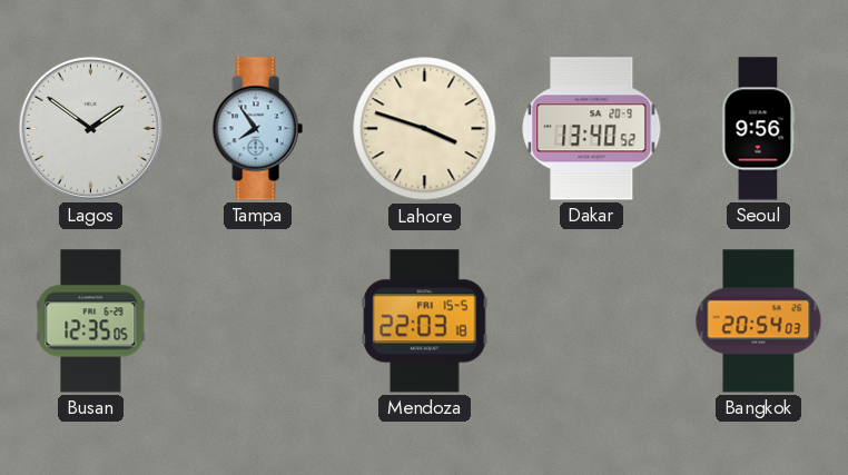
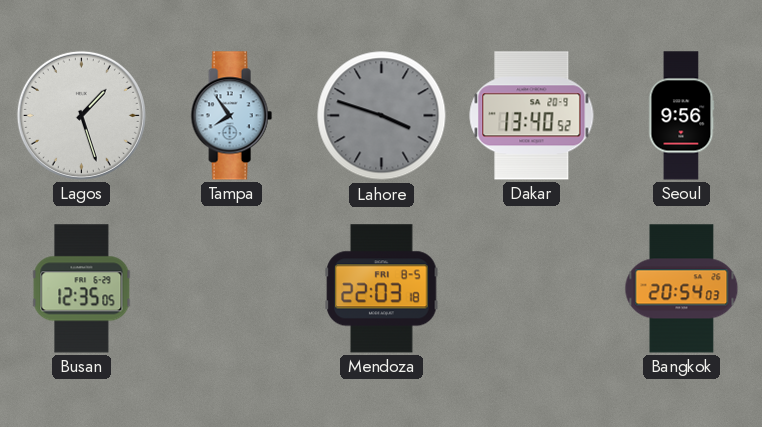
Lagos: 1:51 -> 1:27
Lahore dial: cream -> grey
Mendoza date: FRI 15-5 -> FRI 8-5
